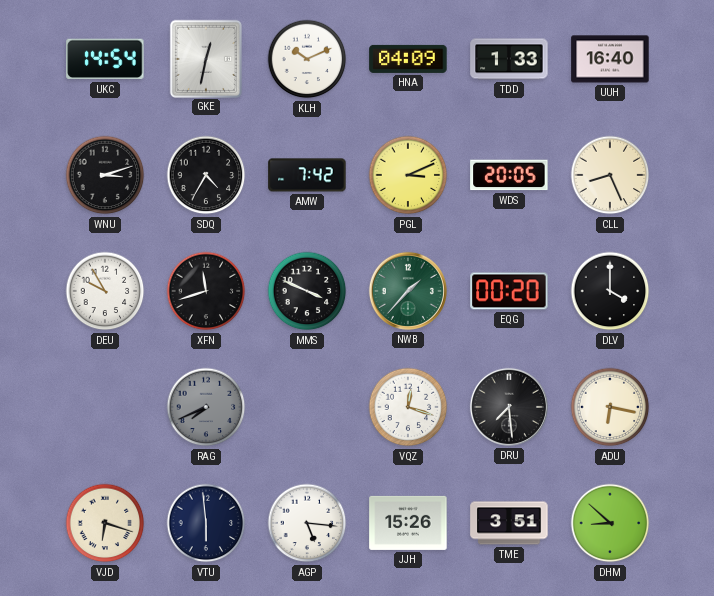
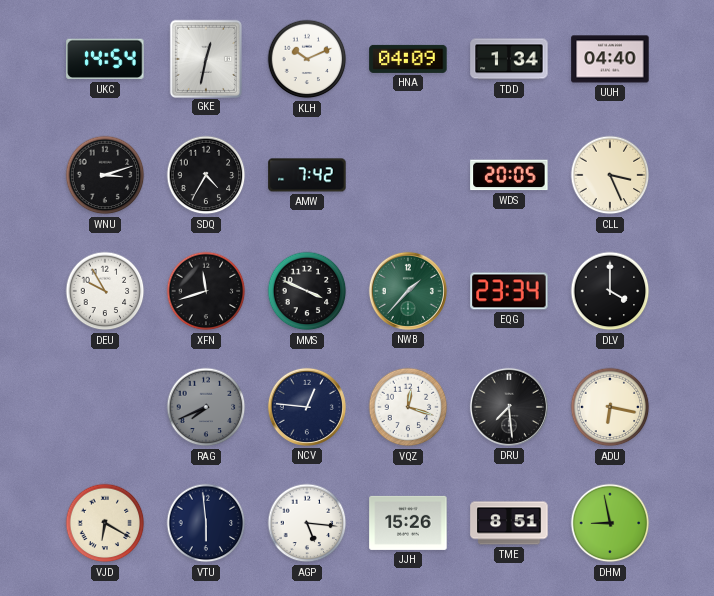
TDD: 1:33 -> 1:34
UUH: 16:40 -> 04:40
PGL: 3:11 -> none
CLL: 8:26 -> 3:26
EQG: 00:20 -> 23:34
NCV: none -> 12:46
VJD: 6:18 -> 6:20
TME: 3:51 -> 8:51
DHM: 8:52 -> 8:58
